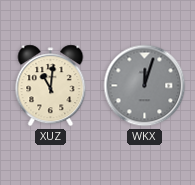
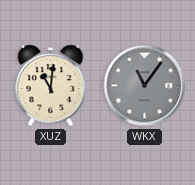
WKX: 12:03 -> 11:06
